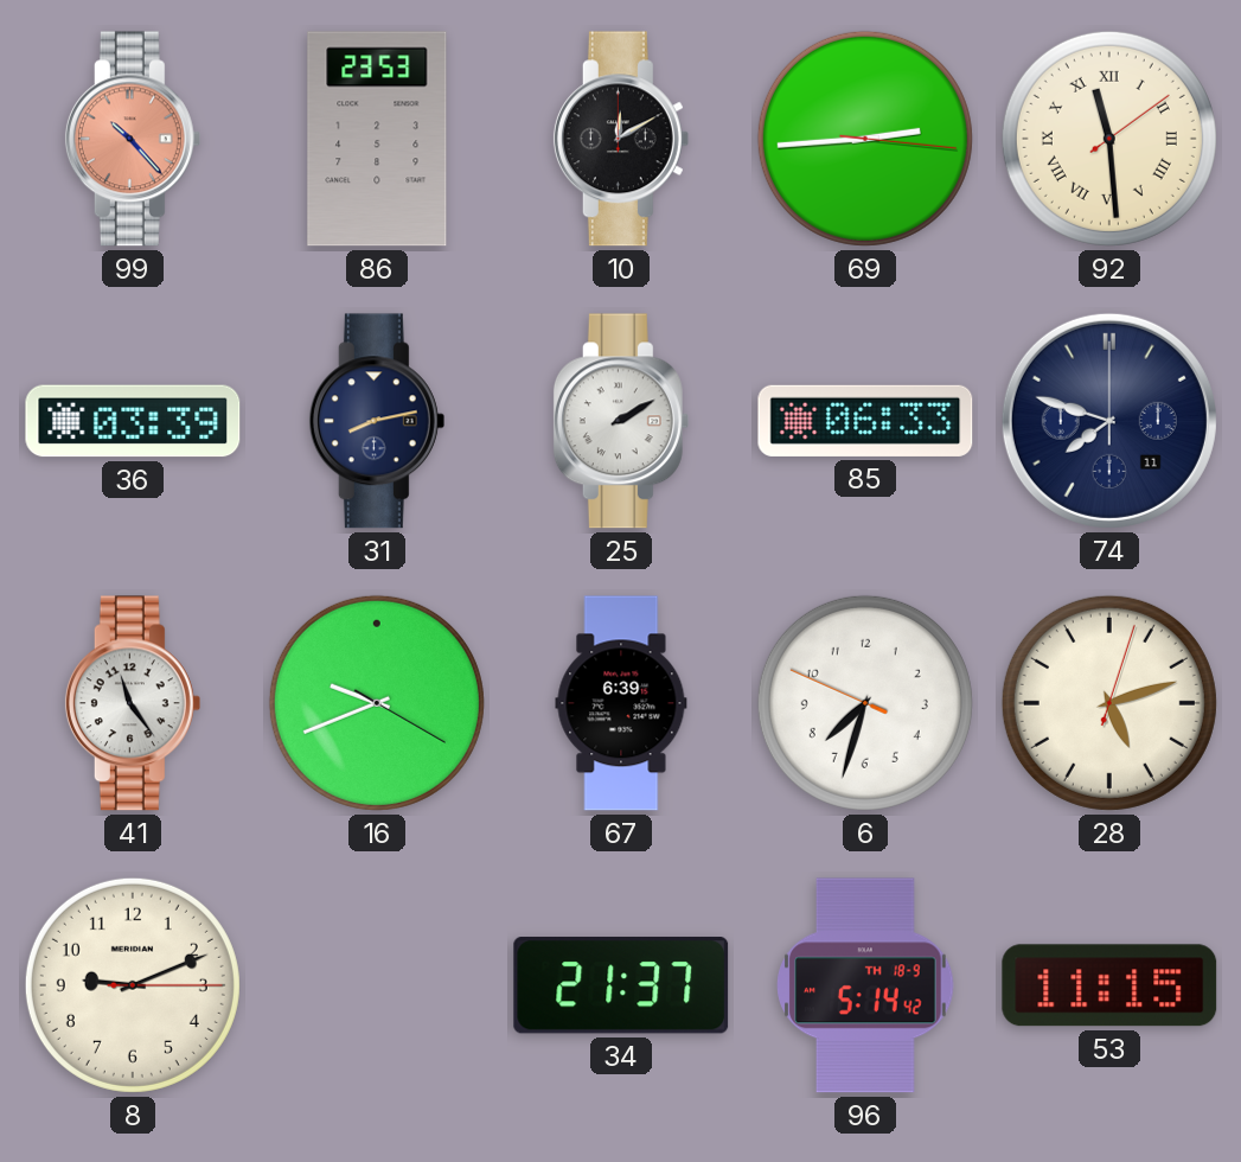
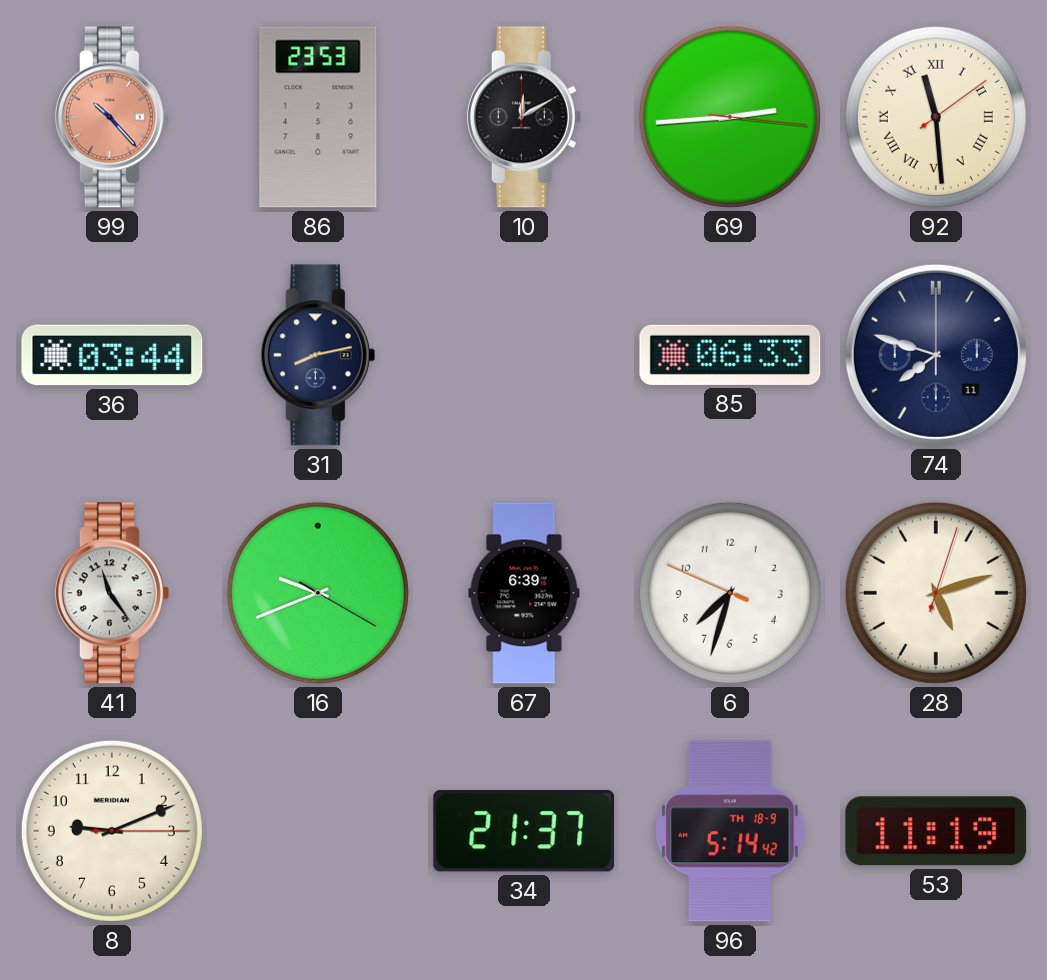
36: 03:39 -> 03:44
25: 2:10 -> none
53: 11:15 -> 11:19
